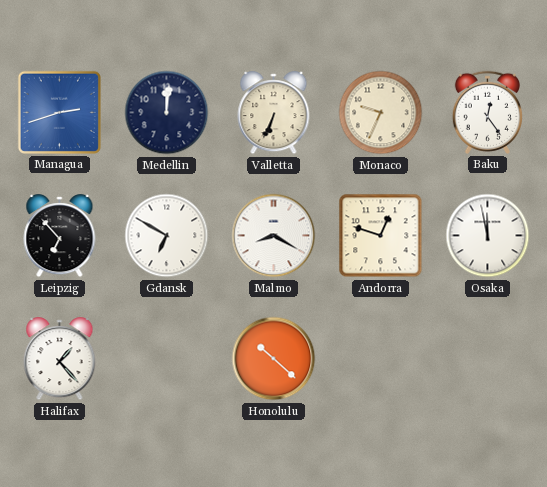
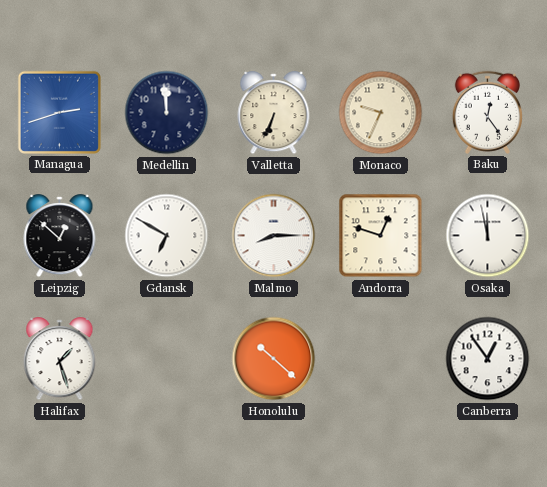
Medellin: 12:01 -> 11:59
Leipzig: 6:53 -> 12:52
Malmo: 8:20 -> 8:15
Halifax: 1:23 -> 1:27
Canberra: none -> 12:54
